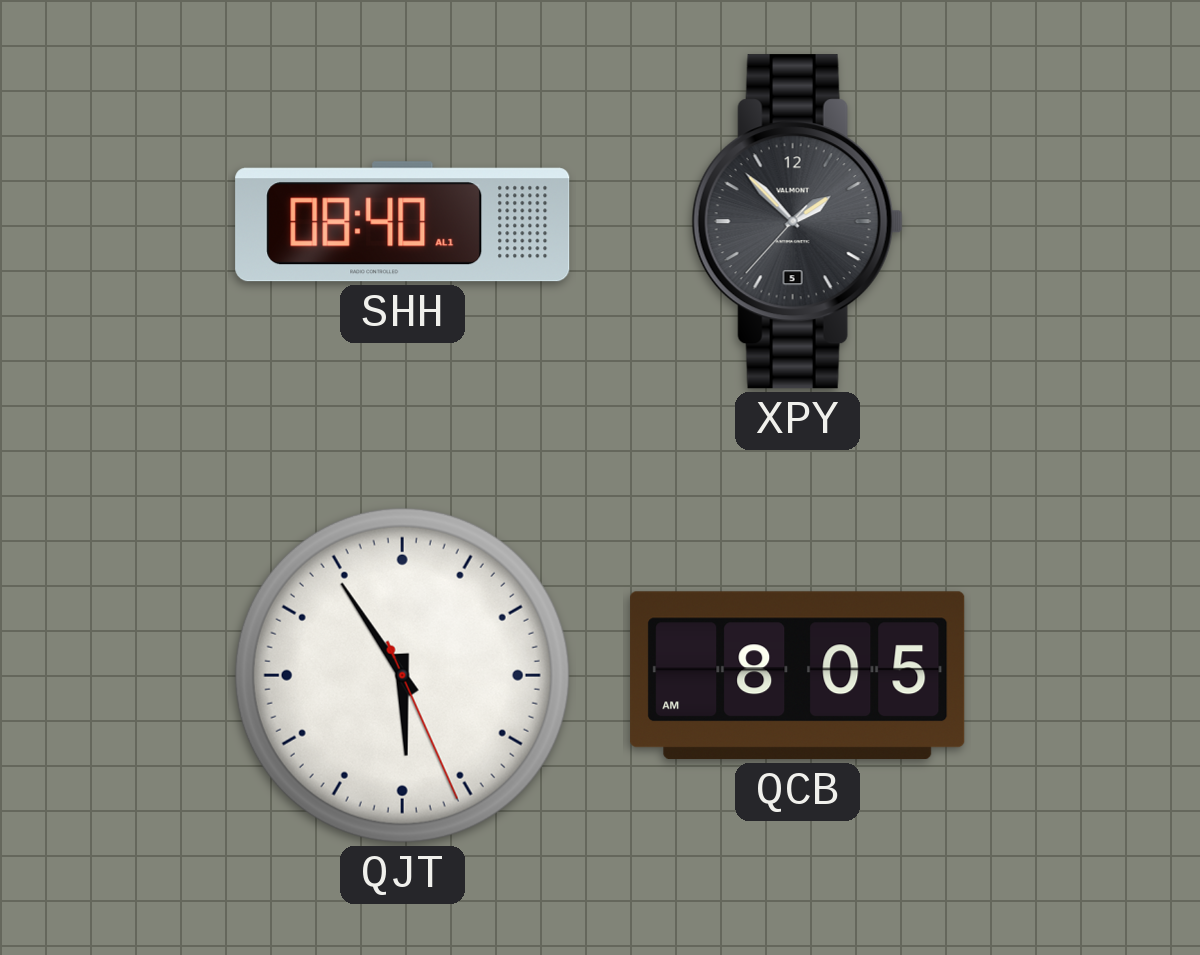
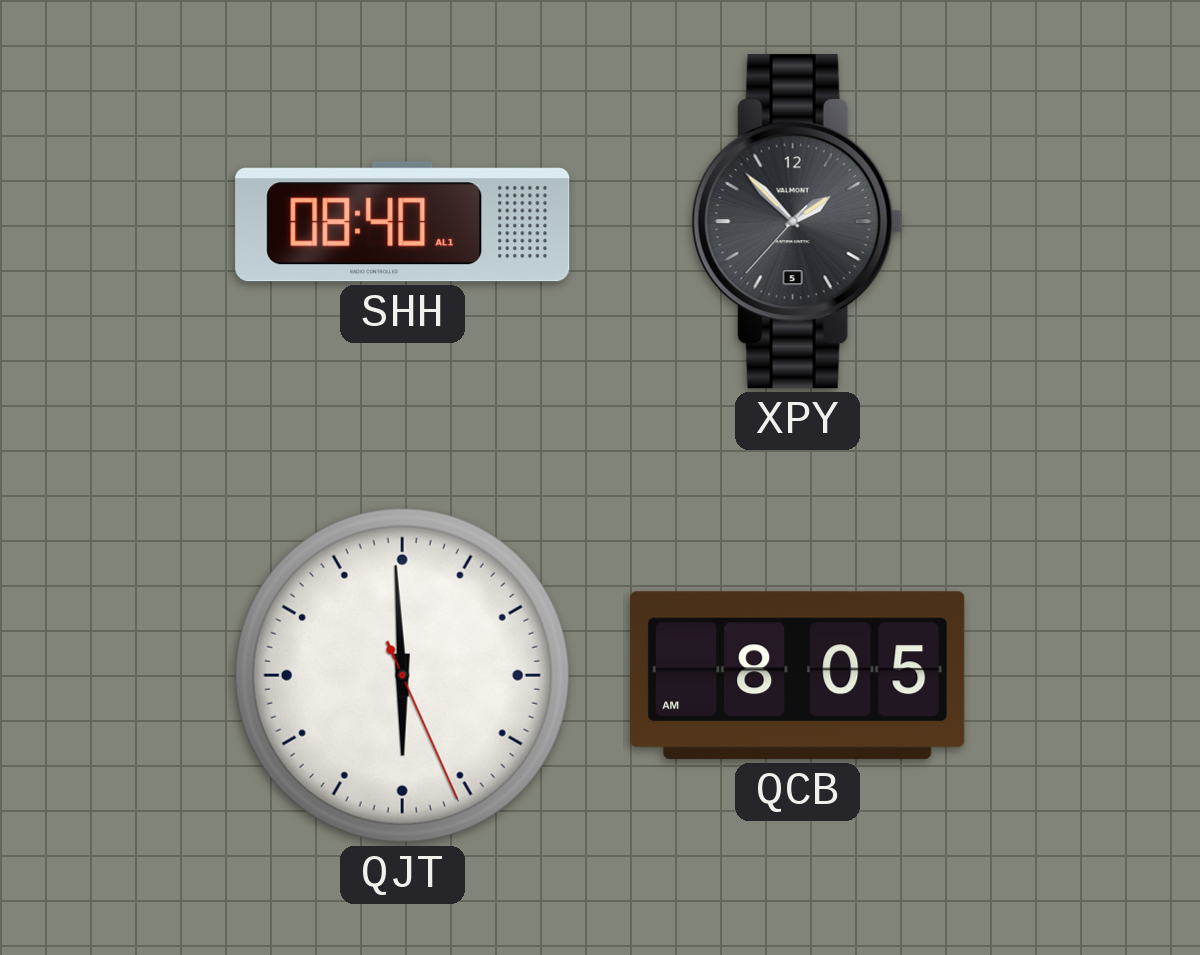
QJT: 5:54 -> 5:59
